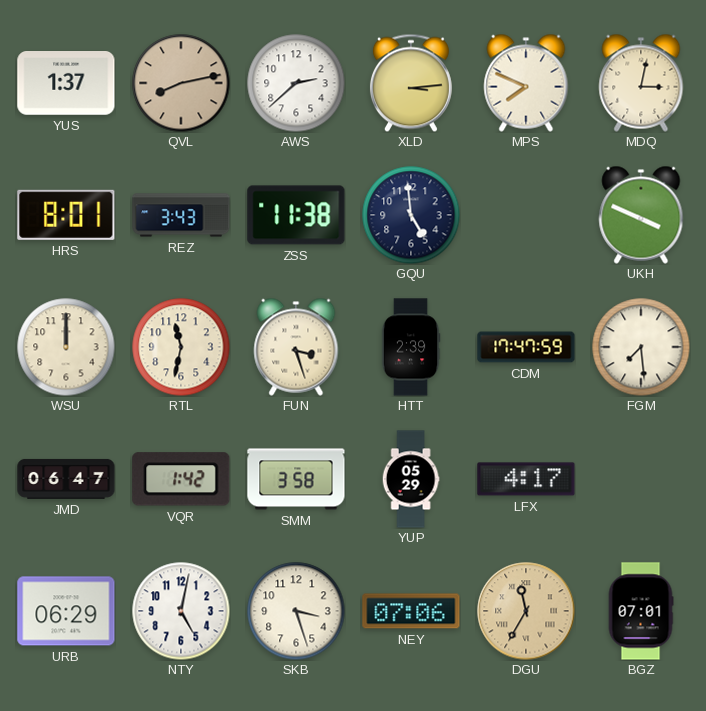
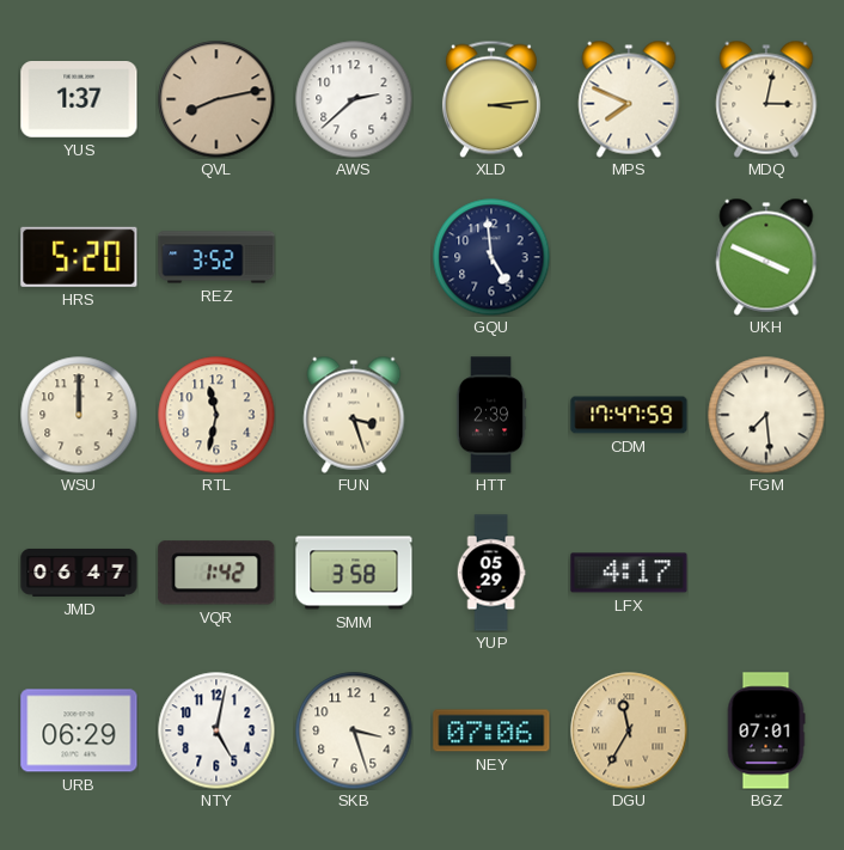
HRS: 8:01 -> 5:20
REZ: 3:43 -> 3:52
ZSS: 11:38 -> none
